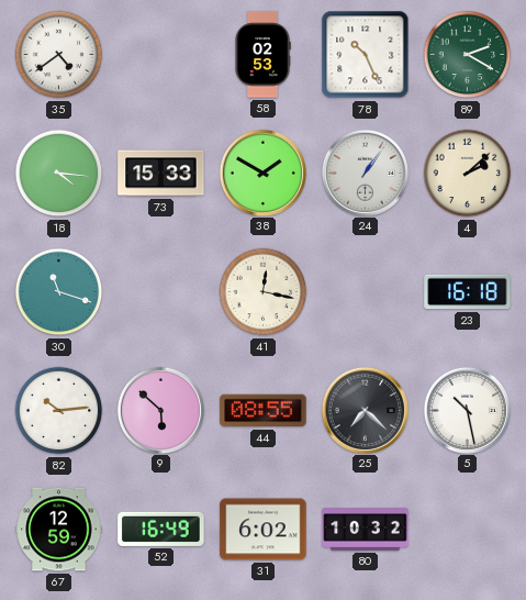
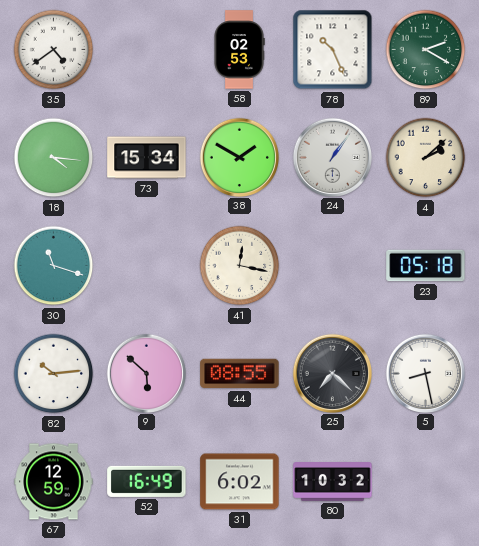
73: 15:33 -> 15:34
23: 16:18 -> 05:18
5: 10:28 -> 8:28
